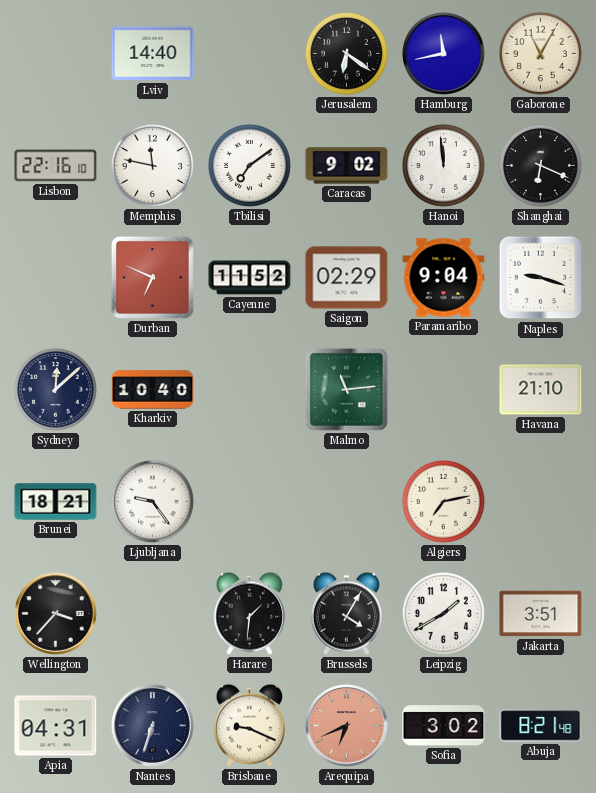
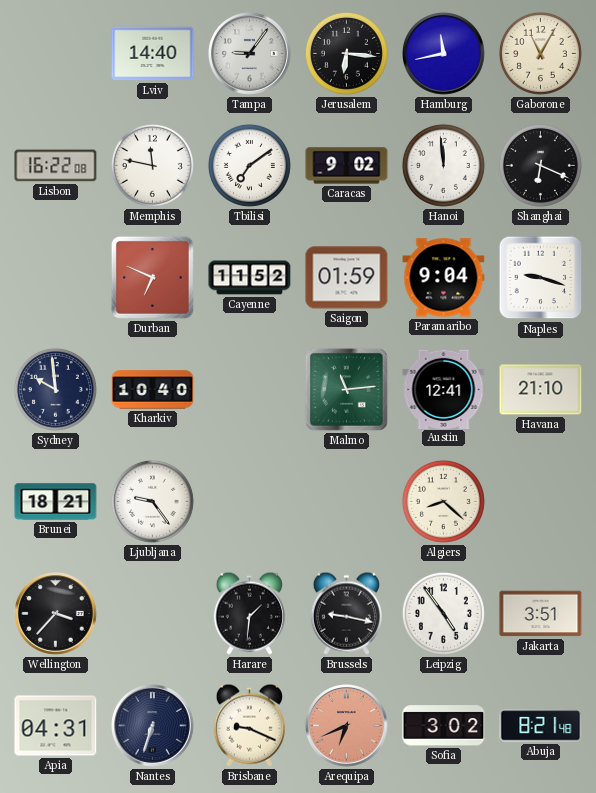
Tampa: none -> 9:06
Jerusalem: 6:21 -> 6:16
Lisbon: 22:16 -> 16:22
Saigon: 02:29 -> 01:59
Sydney: 12:08 -> 9:59
Austin: none -> 12:41
Algiers: 7:13 -> 8:22
Brussels: 4:05 -> 9:17
Leipzig: 1:40 -> 4:54
